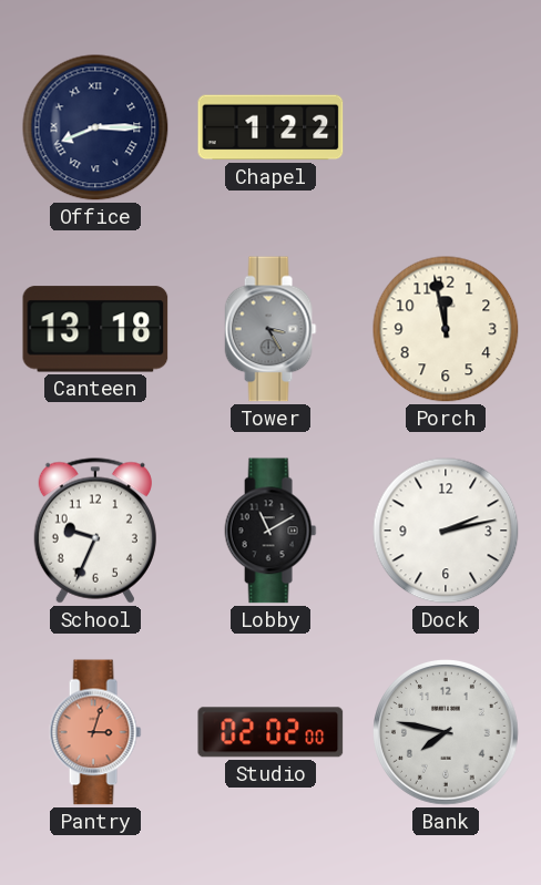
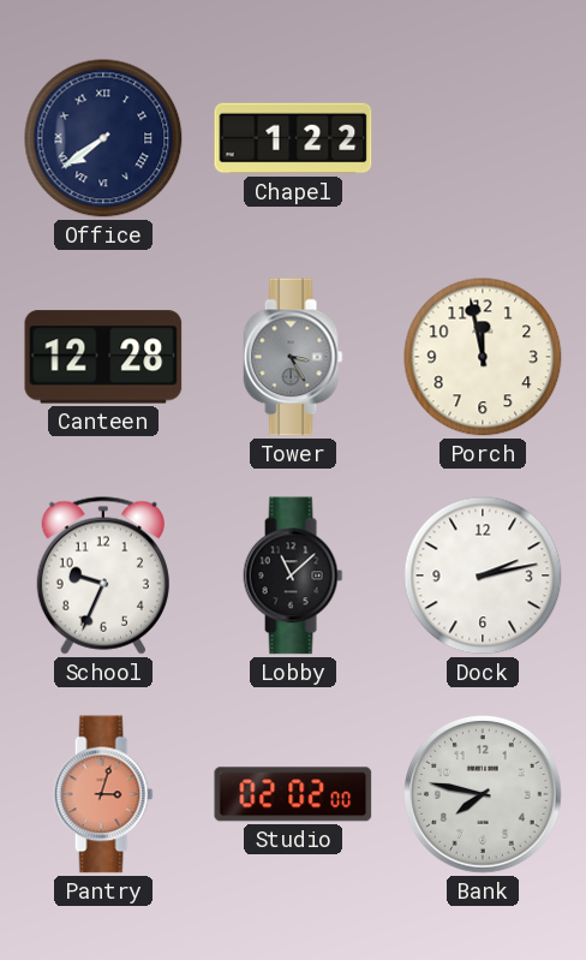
Office: 8:15 -> 7:39
Canteen: 13:18 -> 12:28
Lobby: 11:10 -> 11:08
